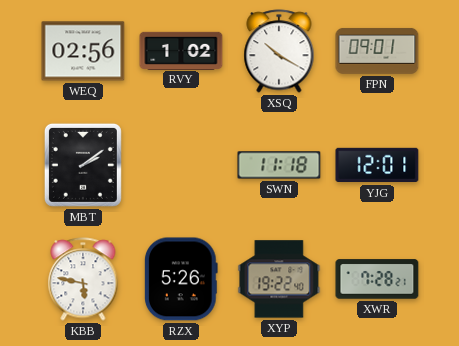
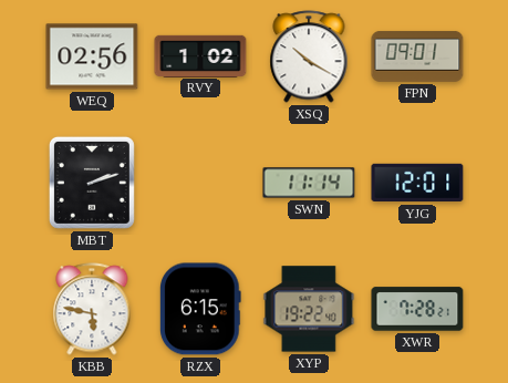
MBT: 2:09 -> 2:12
SWN: 11:18 -> 11:14
RZX: 5:26 -> 6:15
